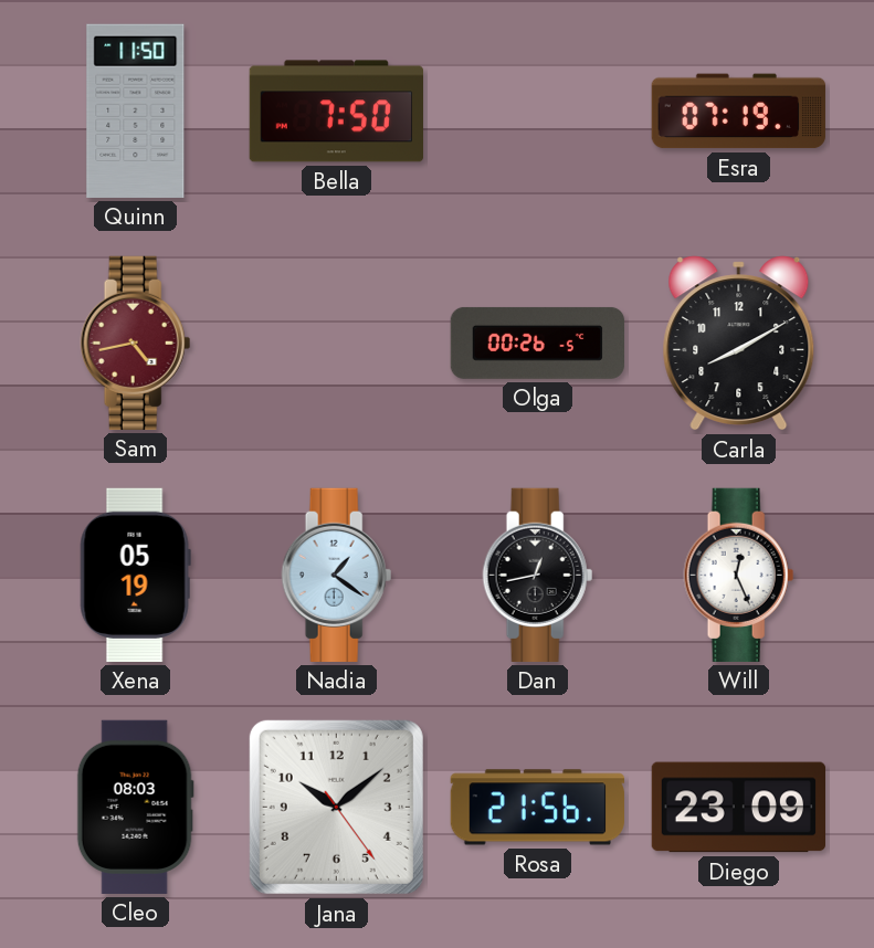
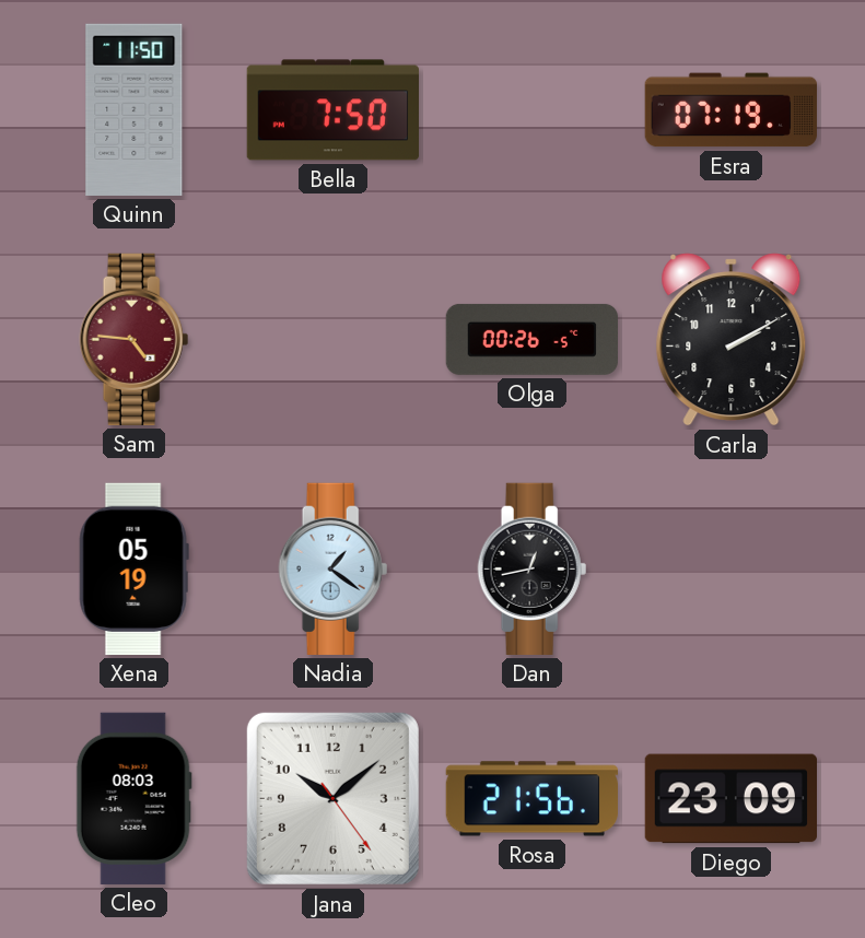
Sam: 4:43 -> 4:46
Carla: 8:10 -> 2:10
Will: 12:26 -> none
